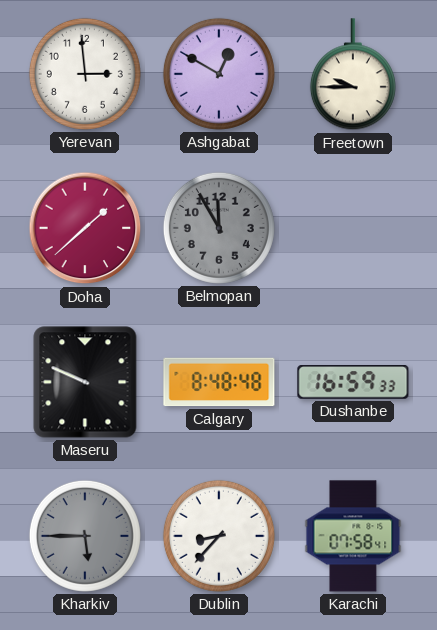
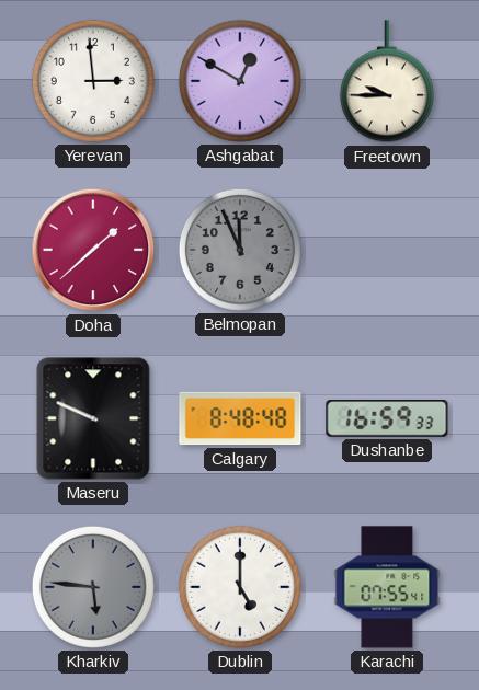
Belmopan: 11:55 -> 11:56
Kharkiv: 5:45 -> 5:46
Dublin: 8:37 -> 5:00
Karachi: 07:58 -> 07:55
